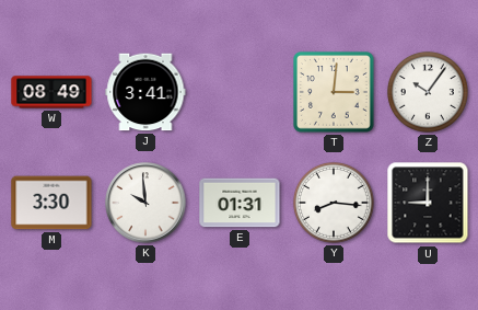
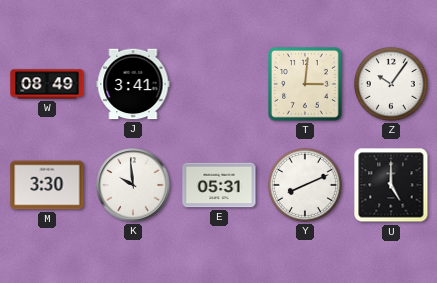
E: 01:31 -> 05:31
Y: 8:16 -> 8:11
U: 9:00 -> 5:00
